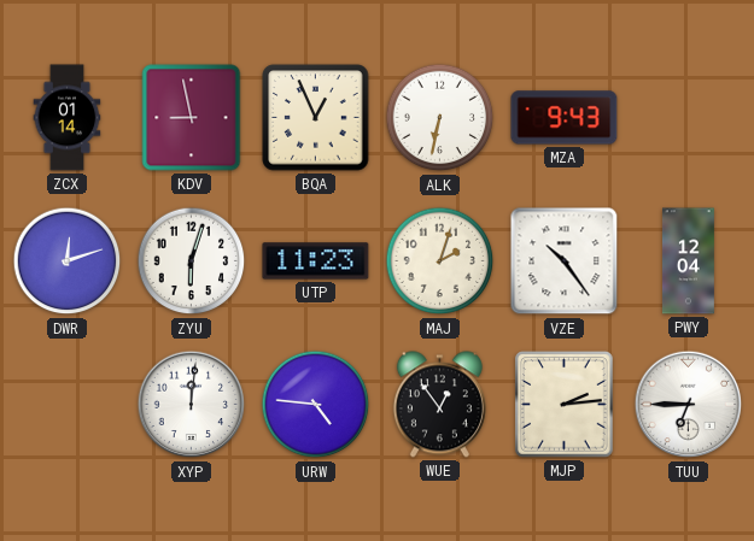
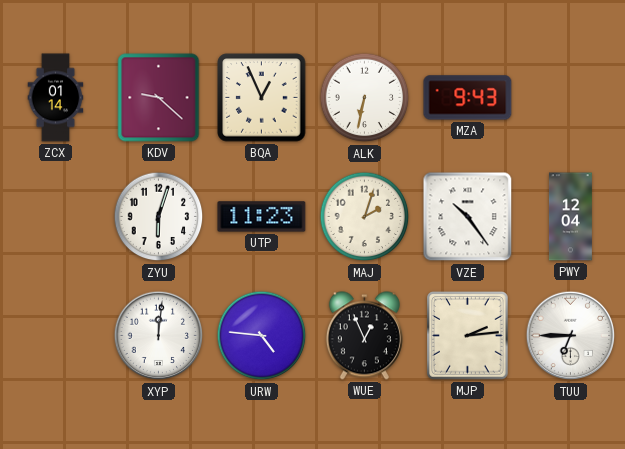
KDV: 8:58 -> 9:22
DWR: 12:12 -> none
WUE: 12:54 -> 12:56
